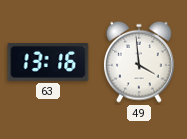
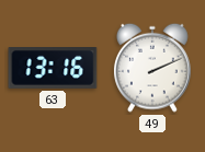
49: 3:59 -> 2:11
